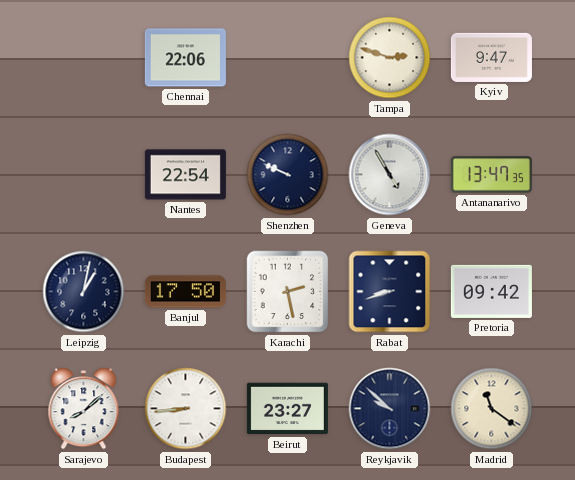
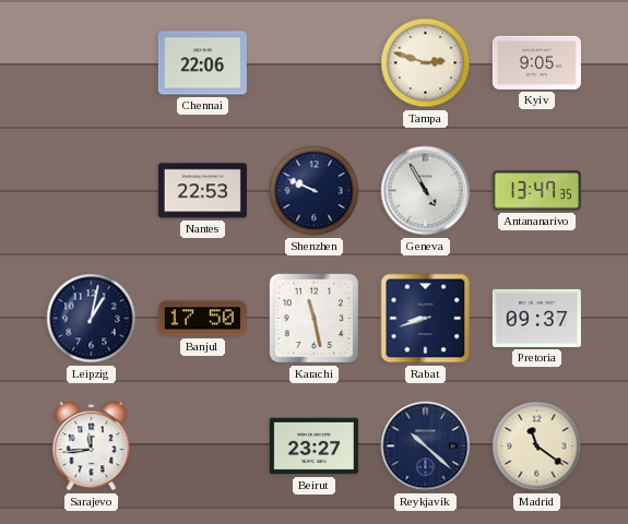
Kyiv: 9:47 -> 9:05
Nantes: 22:54 -> 22:53
Karachi: 2:28 -> 11:28
Pretoria: 09:42 -> 09:37
Sarajevo: 8:08 -> 11:44
Budapest: 8:44 -> none
Reykjavik: 9:52 -> 10:22
